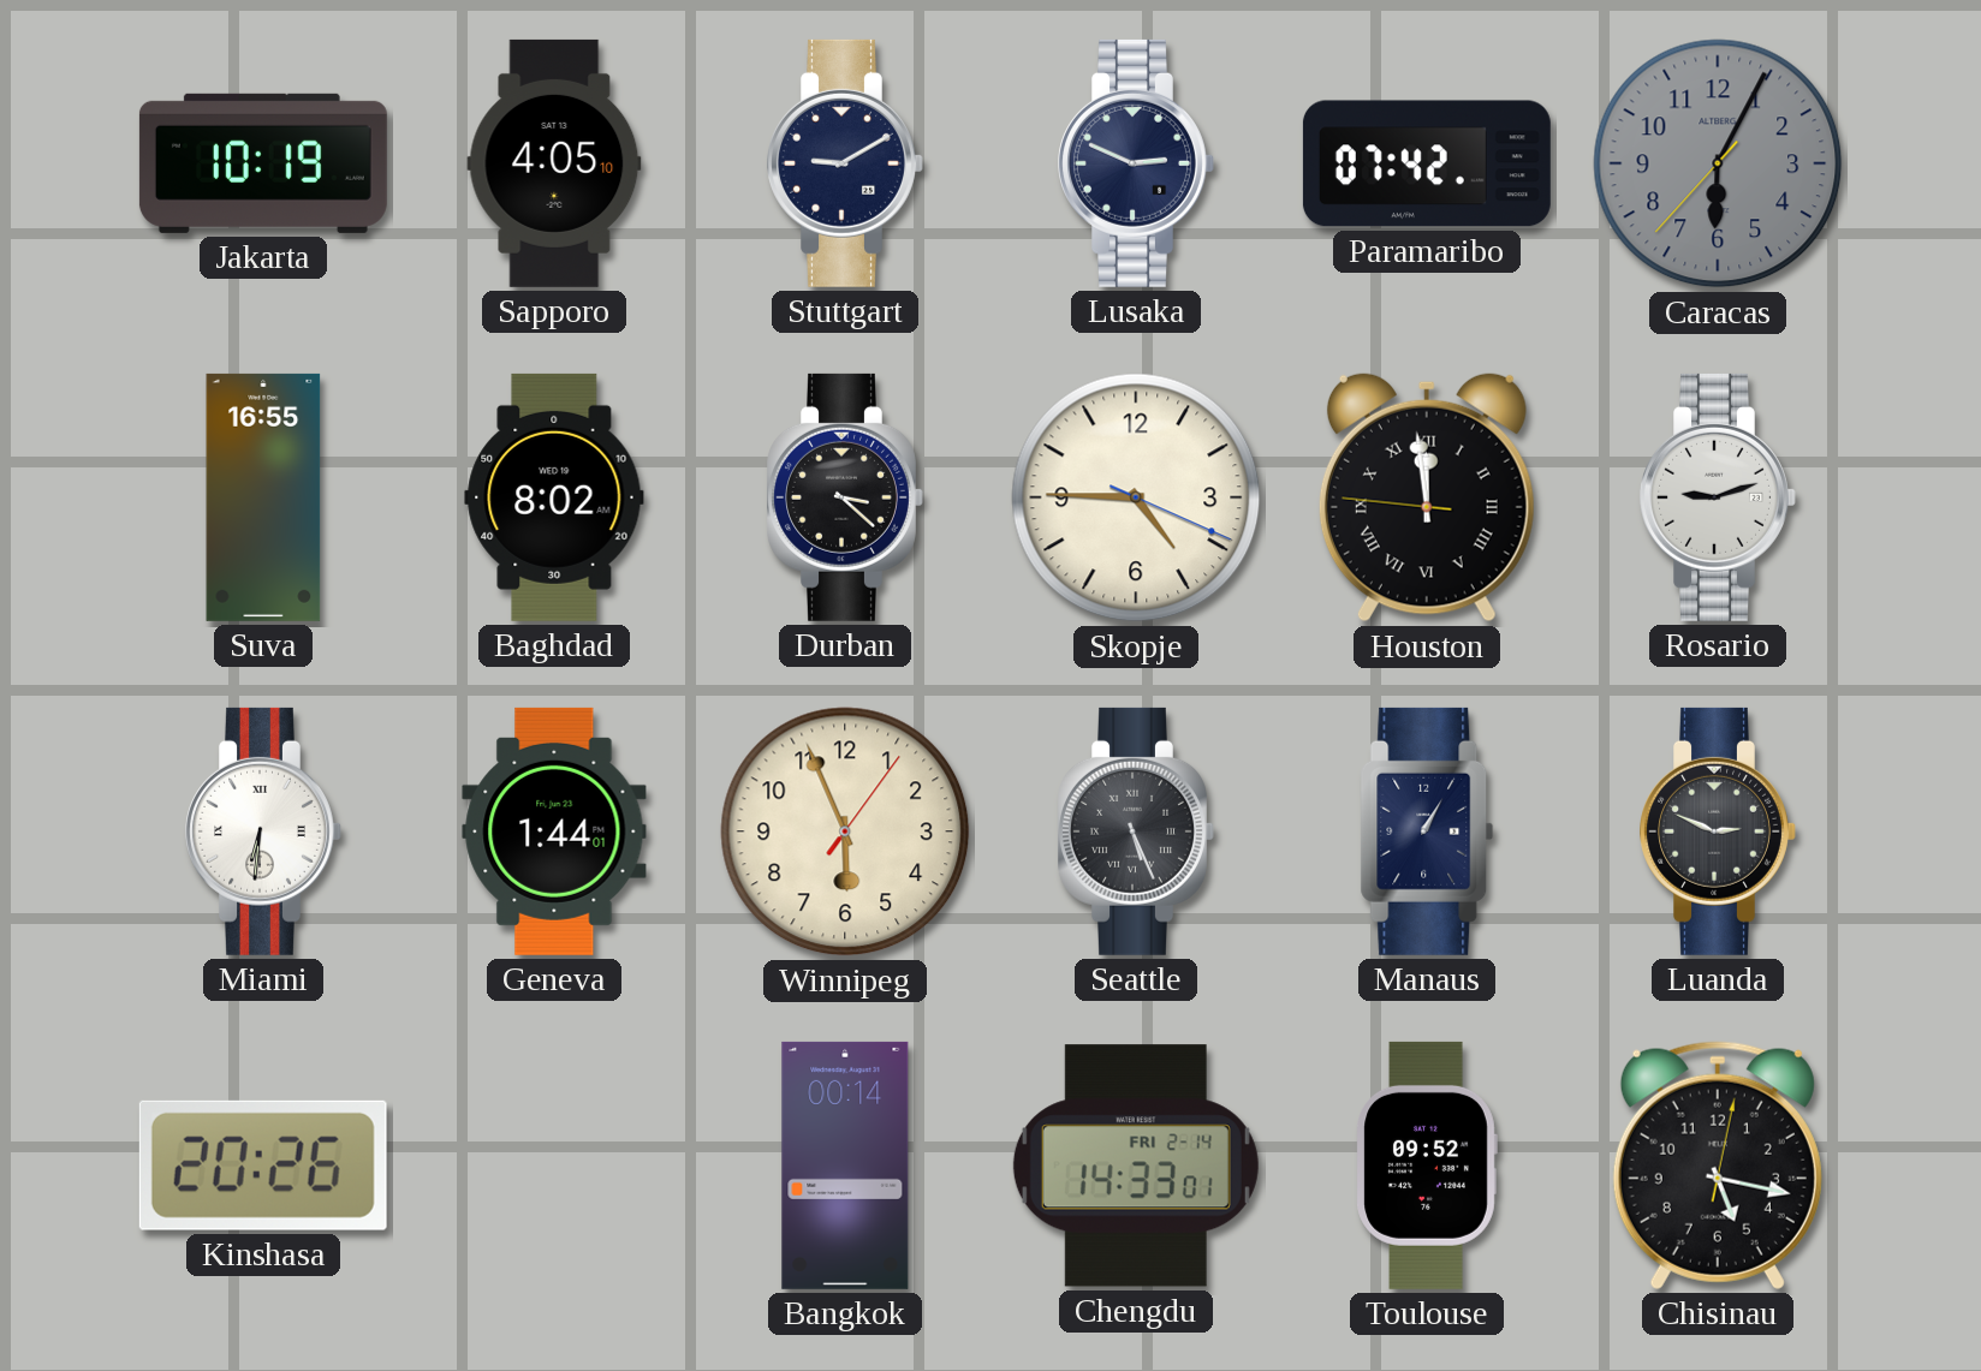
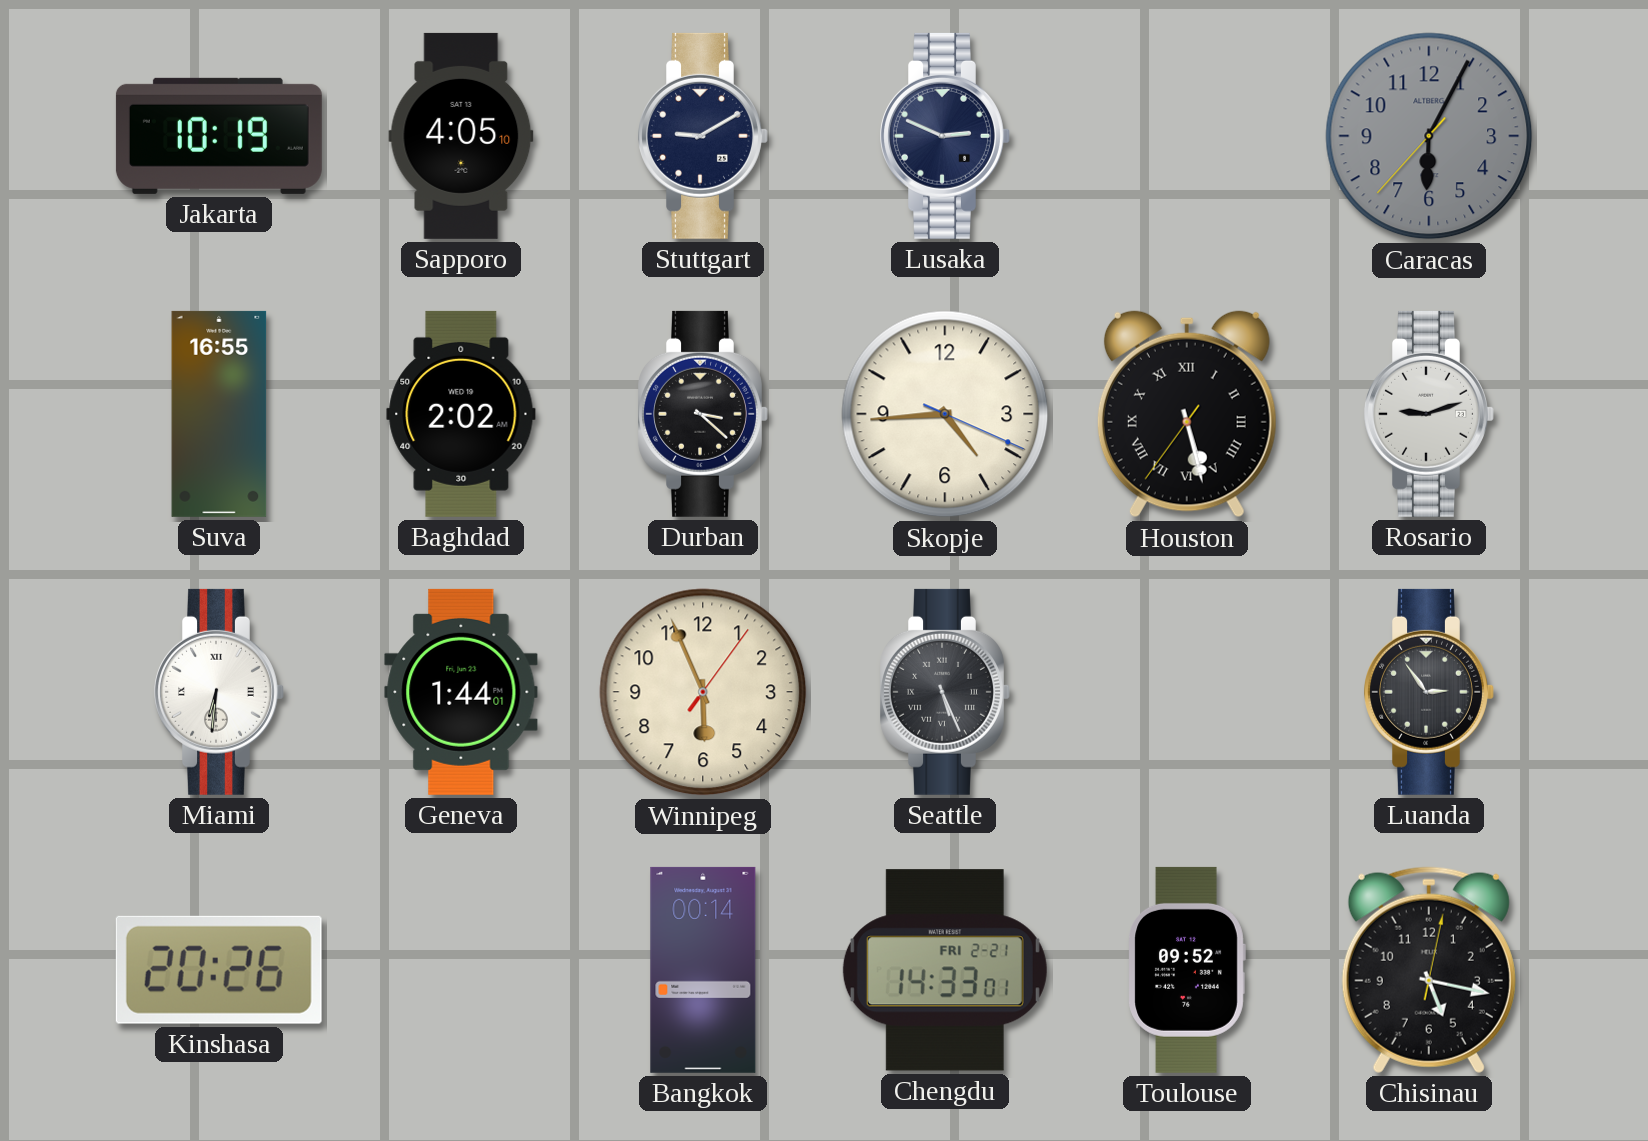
Paramaribo: 07:42 -> none
Baghdad: 8:02 -> 2:02
Skopje: 4:45 -> 4:44
Houston: 11:58 -> 5:27
Manaus: 1:05 -> none
Luanda: 2:49 -> 2:54
Chengdu date: FRI 2-14 -> FRI 2-21
